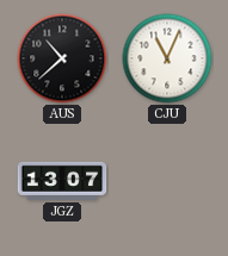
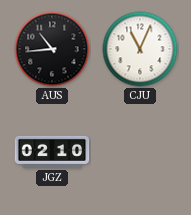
AUS: 10:38 -> 10:44
JGZ: 13:07 -> 02:10
